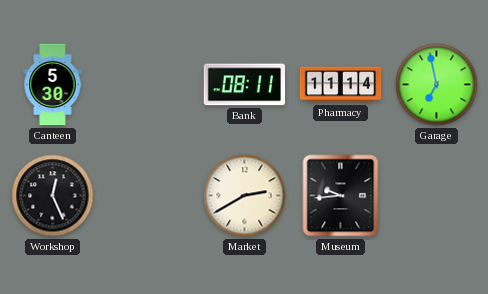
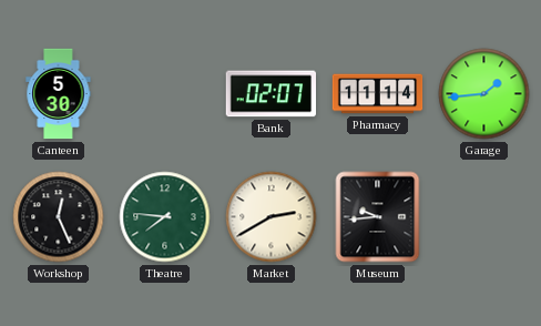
Bank: 08:11 -> 02:07
Garage: 6:58 -> 1:44
Theatre: none -> 7:46
